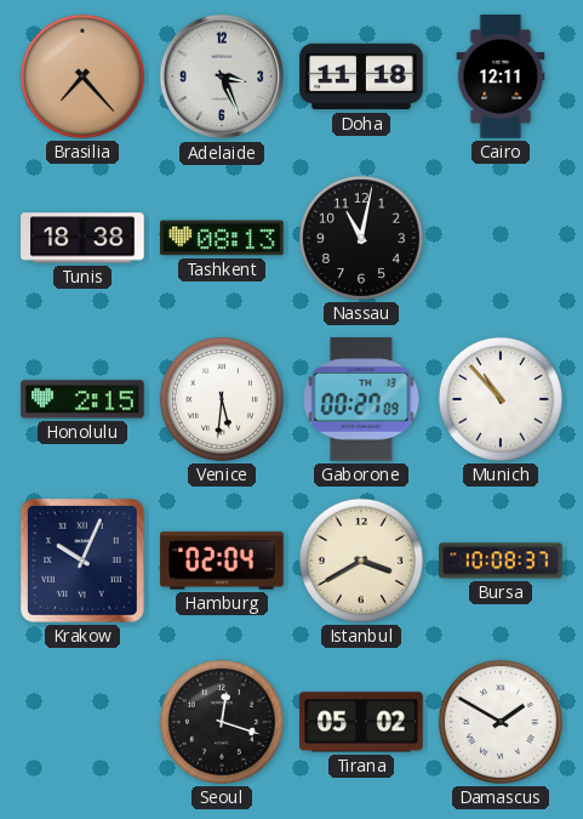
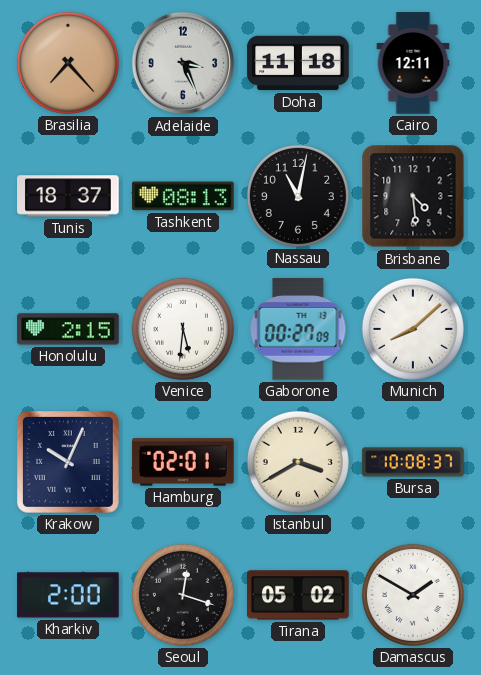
Tunis: 18:38 -> 18:37
Brisbane: none -> 4:29
Munich: 10:53 -> 8:08
Hamburg: 02:04 -> 02:01
Kharkiv: none -> 2:00
